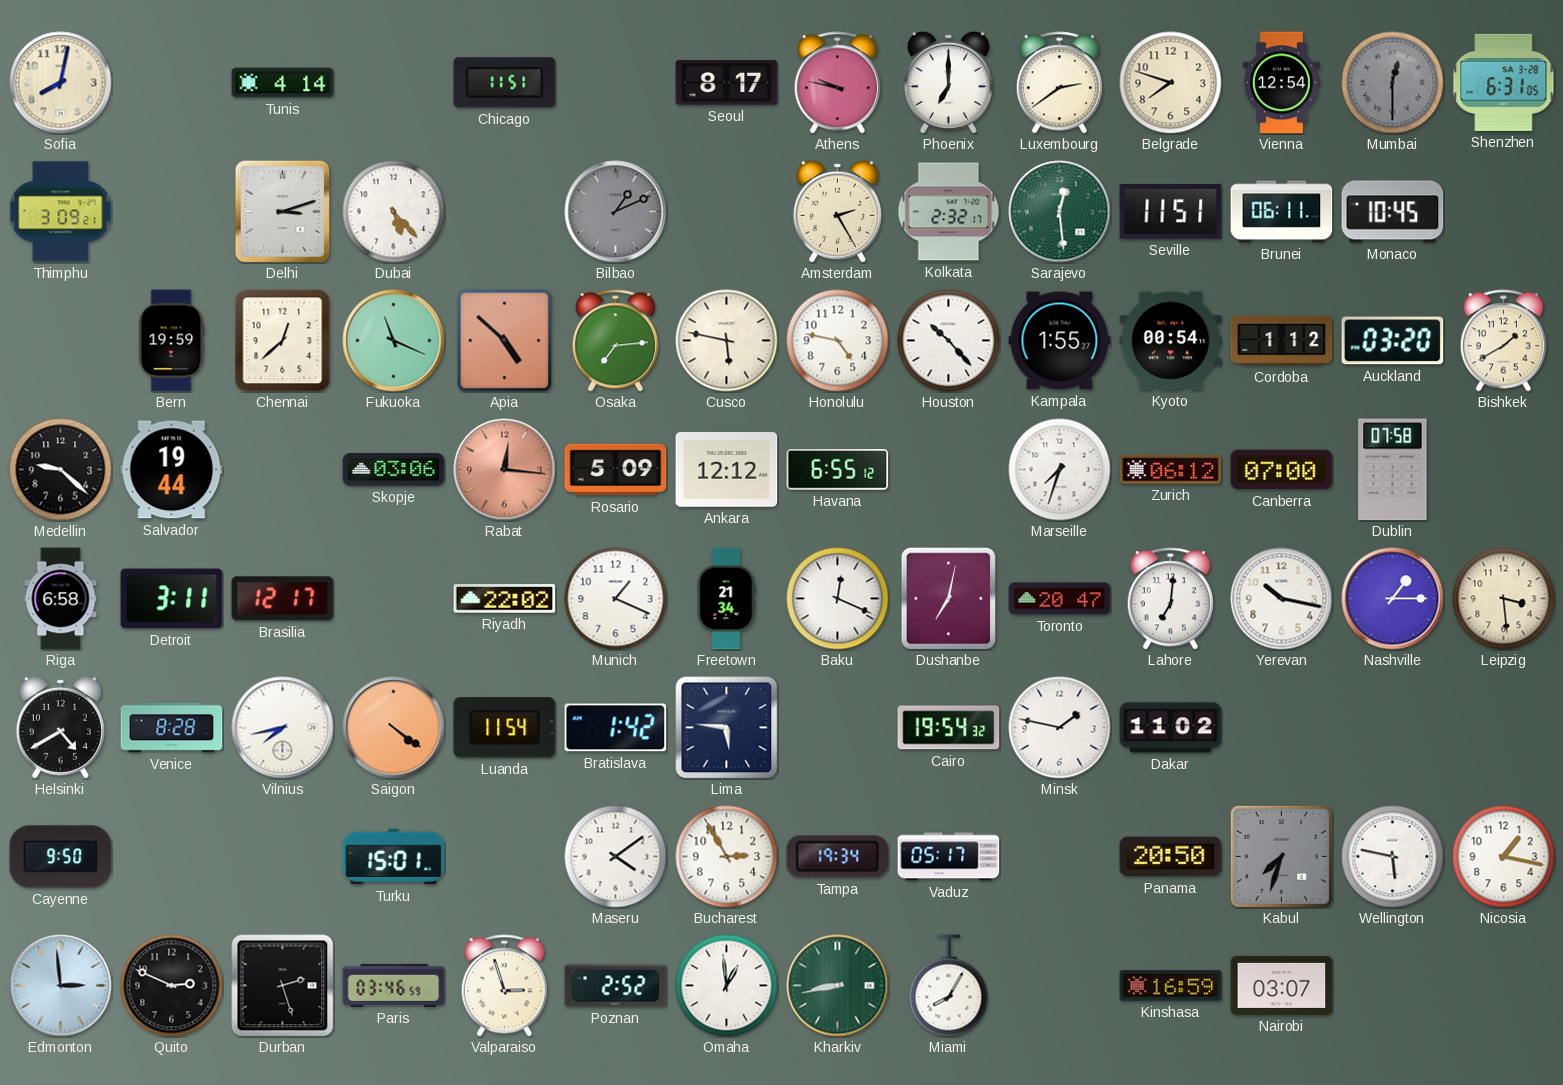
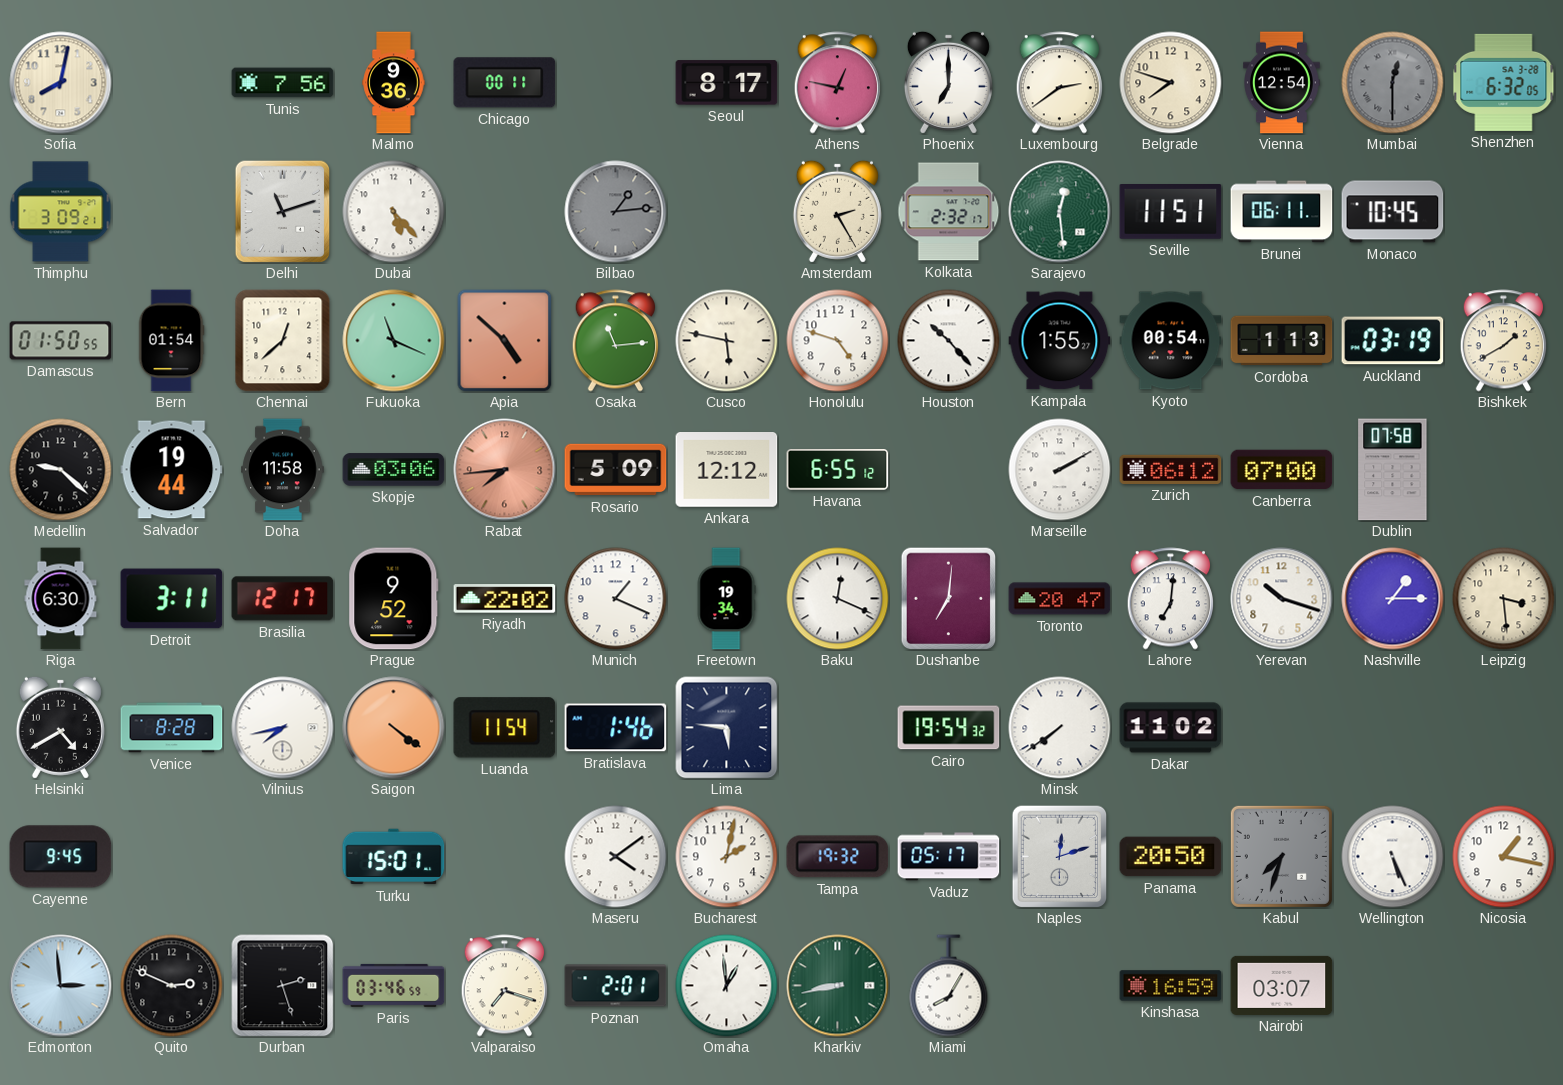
Tunis: 4:14 -> 7:56
Malmo: none -> 9:36
Chicago: 11:51 -> 00:11
Athens: 9:47 -> 12:47
Shenzhen: 6:31 -> 6:32
Delhi: 3:12 -> 11:12
Bilbao: 1:11 -> 1:14
Damascus: none -> 01:50
Bern: 19:59 -> 01:54
Osaka: 7:14 -> 11:14
Honolulu: 4:47 -> 4:48
Cordoba: 1:12 -> 1:13
Auckland: 03:20 -> 03:19
Doha: none -> 11:58
Rabat: 12:16 -> 7:44
Marseille: 7:33 -> 2:10
Riga: 6:58 -> 6:30
Prague: none -> 9:52
Freetown: 21:34 -> 19:34
Dushanbe: 7:02 -> 7:01
Yerevan: 10:17 -> 10:18
Bratislava: 1:42 -> 1:46
Minsk: 1:47 -> 7:39
Cayenne: 9:50 -> 9:45
Bucharest: 2:55 -> 2:02
Tampa: 19:34 -> 19:32
Naples: none -> 12:12
Wellington: 5:47 -> 5:26
Valparaiso: 2:57 -> 7:18
Poznan: 2:52 -> 2:01
